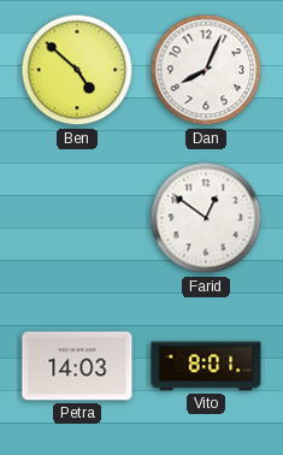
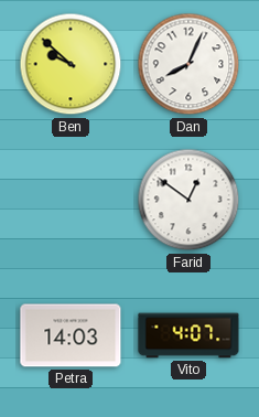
Ben: 4:52 -> 9:52
Vito: 8:01 -> 4:07
